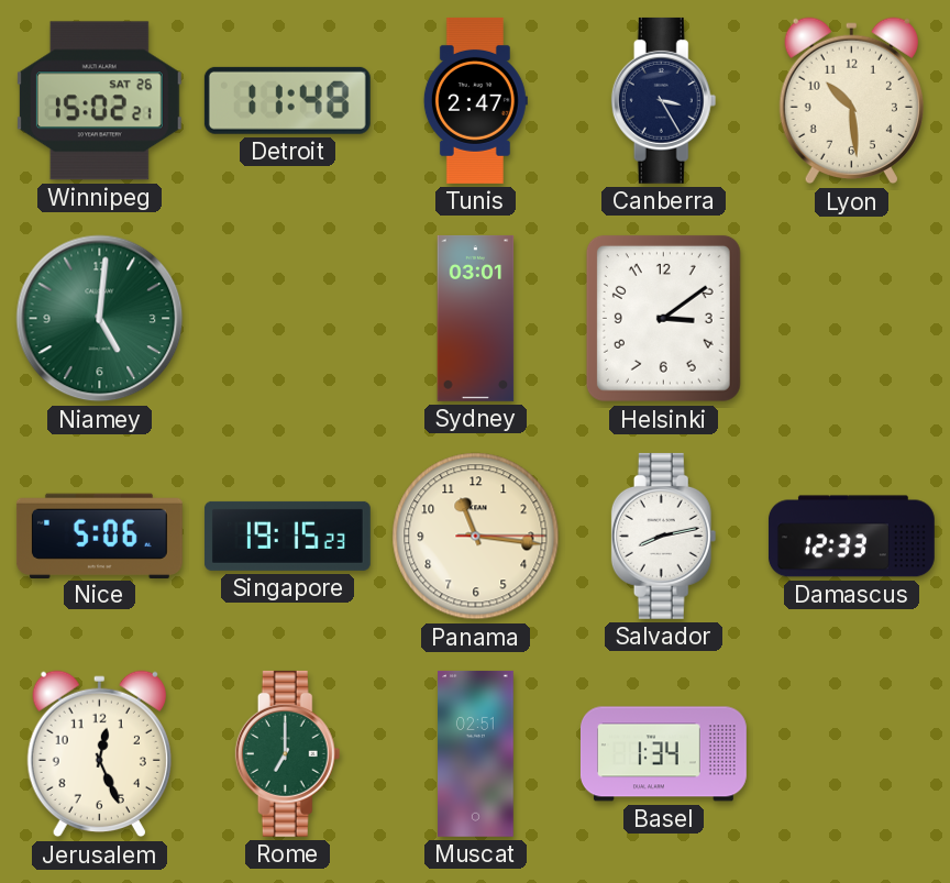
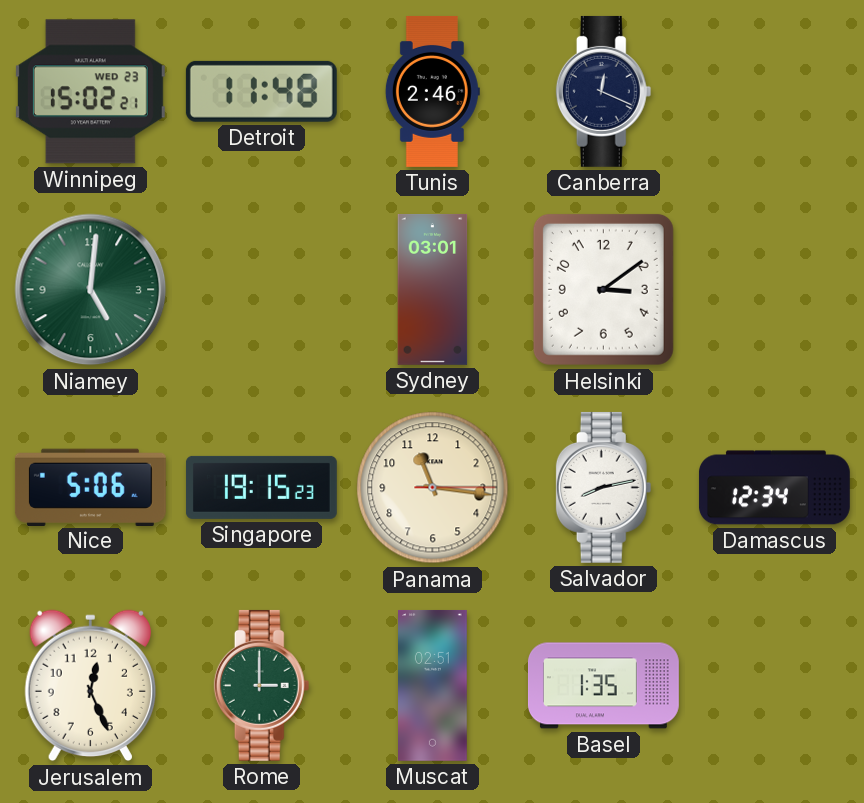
Winnipeg date: SAT 26 -> WED 23
Tunis: 2:47 -> 2:46
Canberra: 3:25 -> 12:19
Lyon: 10:29 -> none
Damascus: 12:33 -> 12:34
Rome: 7:00 -> 3:00
Basel: 1:34 -> 1:35
